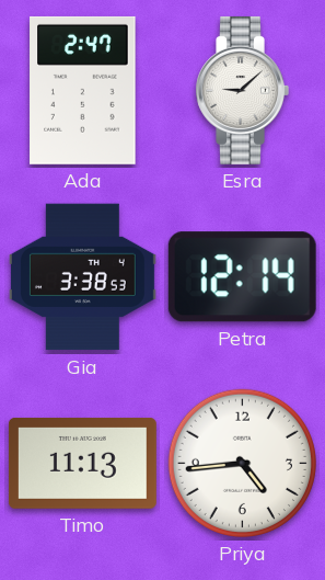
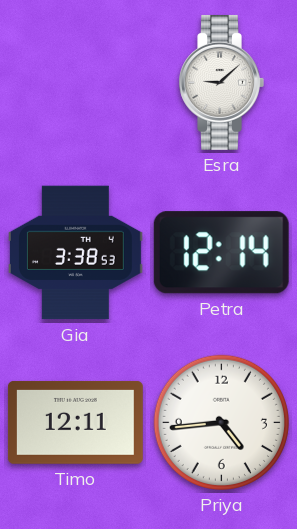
Ada: 2:47 -> none
Timo: 11:13 -> 12:11
